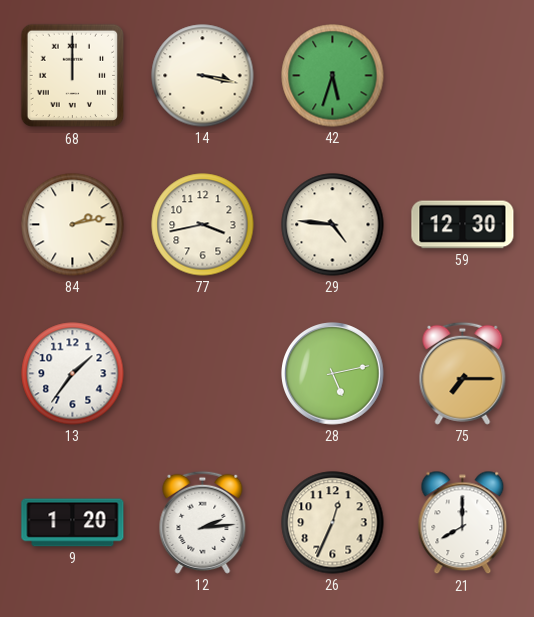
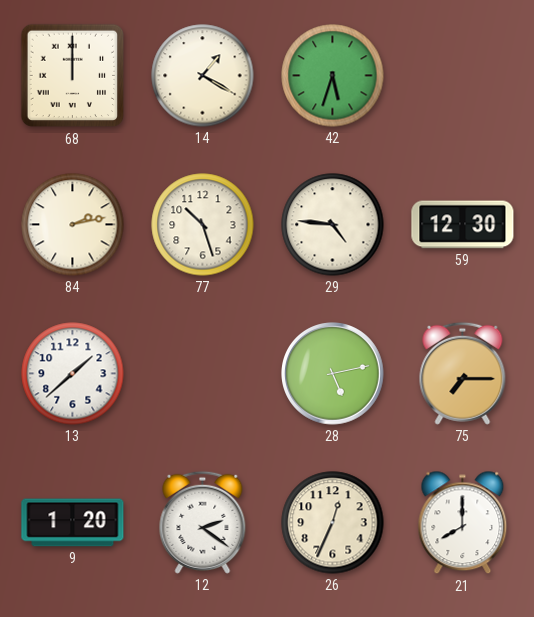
14: 3:17 -> 1:20
77: 3:43 -> 10:27
13: 1:36 -> 1:38
12: 2:14 -> 2:21
